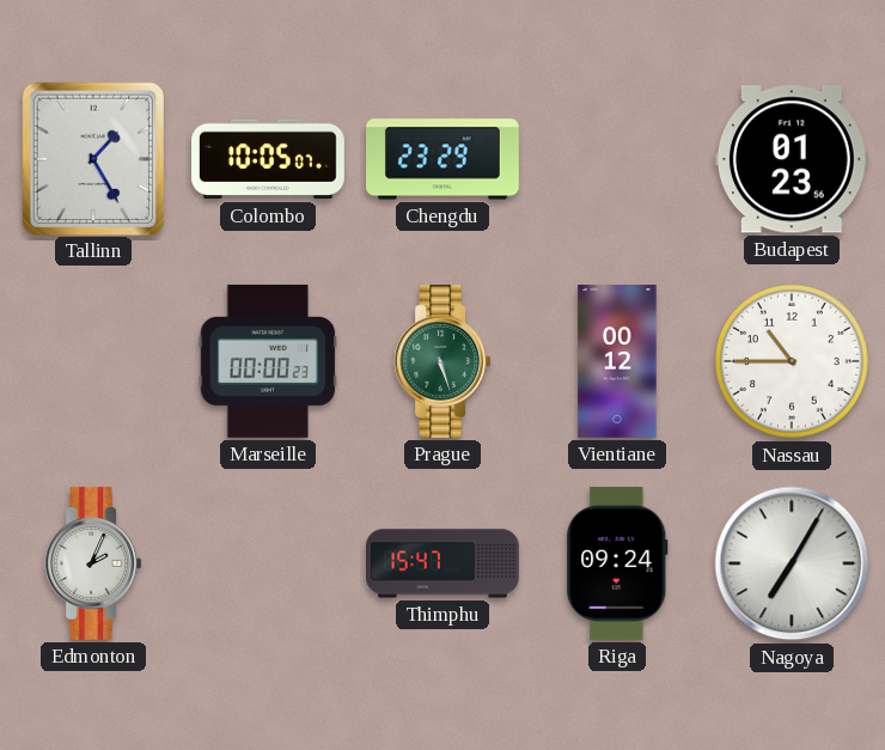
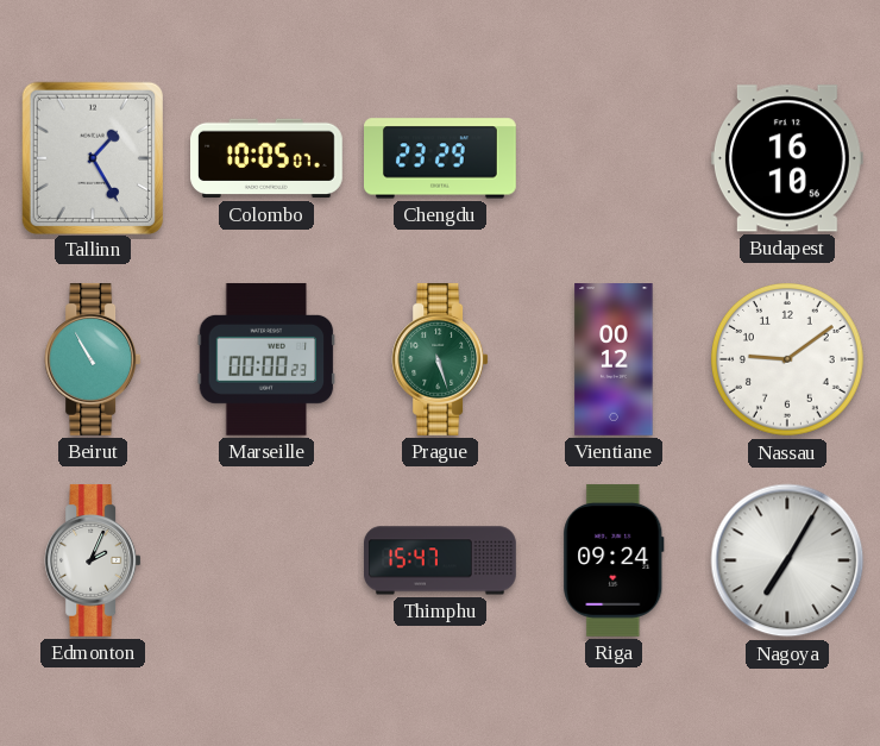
Budapest: 01:23 -> 16:10
Beirut: none -> 10:55
Nassau: 10:45 -> 9:09
